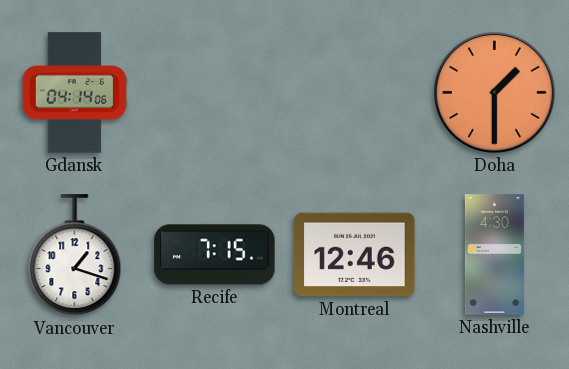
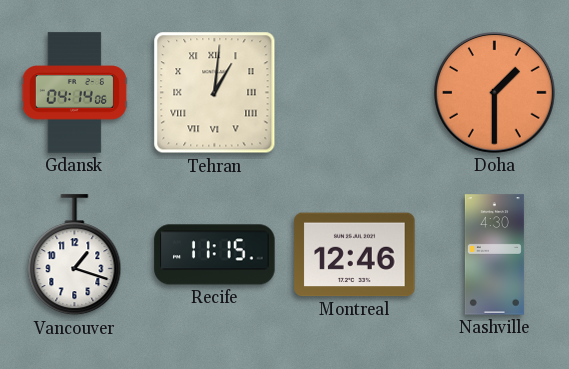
Tehran: none -> 1:01
Recife: 7:15 -> 11:15
